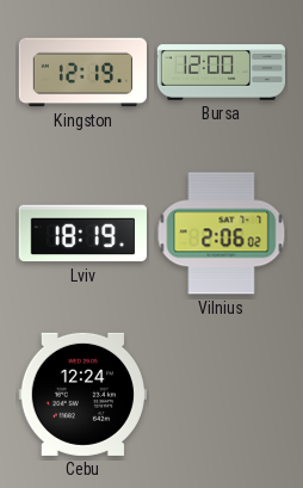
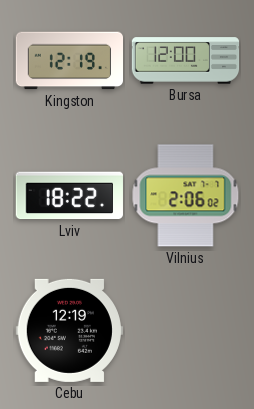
Lviv: 18:19 -> 18:22
Cebu: 12:24 -> 12:19
